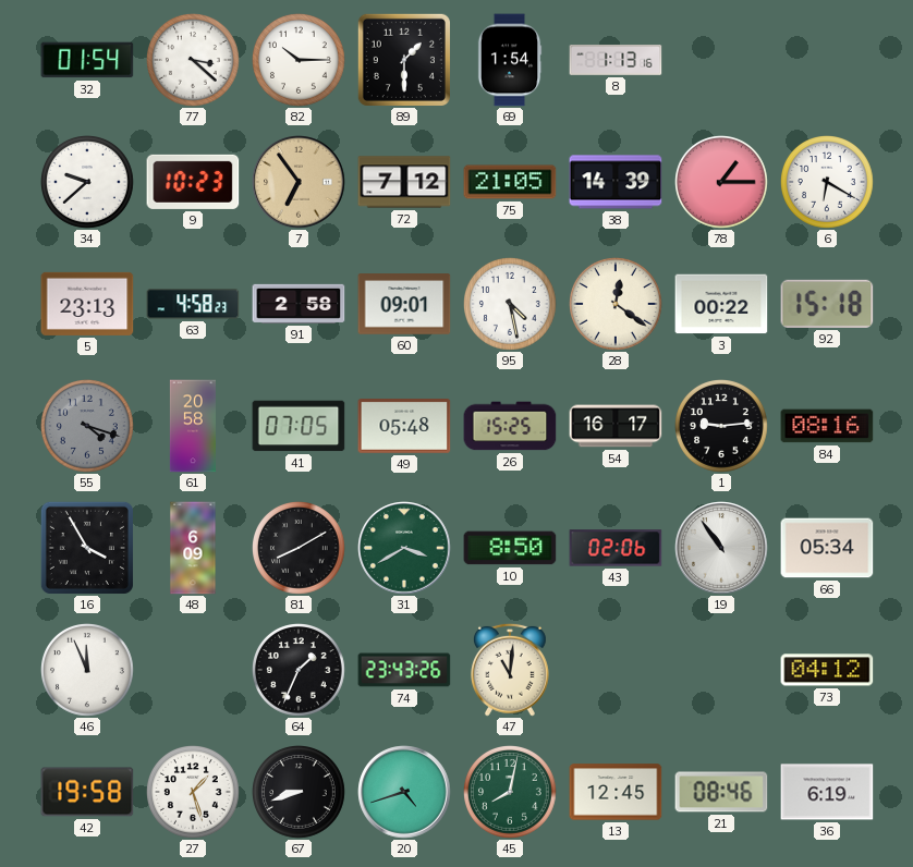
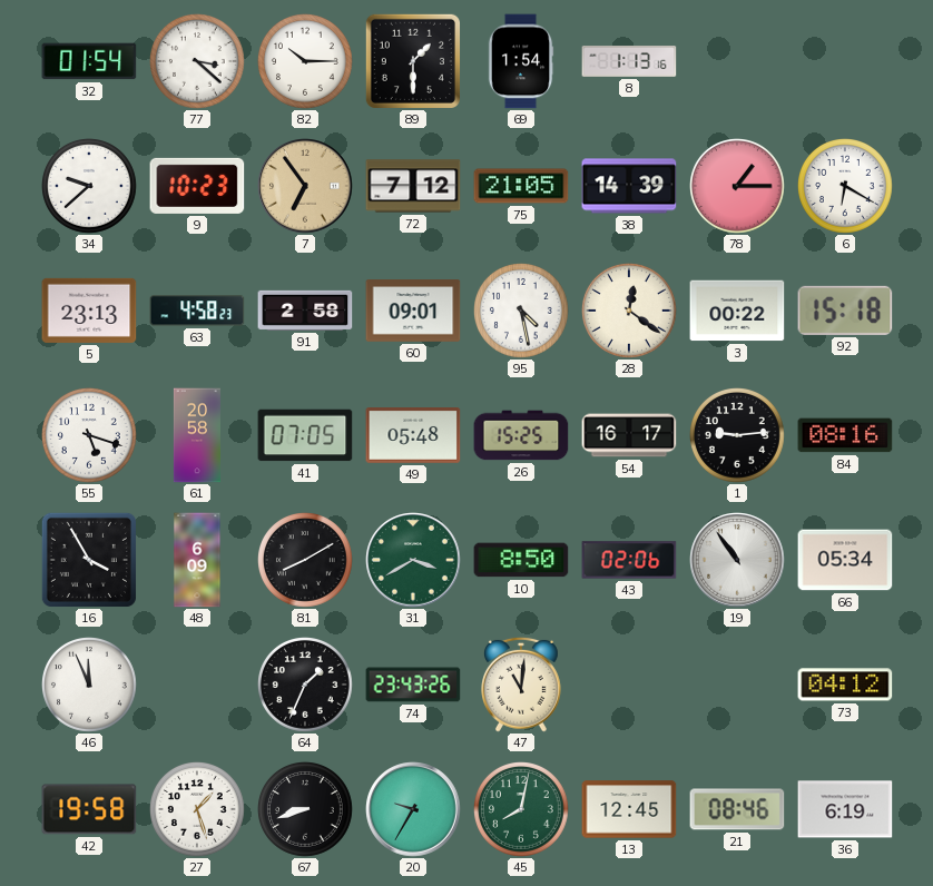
55: 4:18 -> 5:18
55 dial: grey -> white
20: 4:42 -> 9:35
